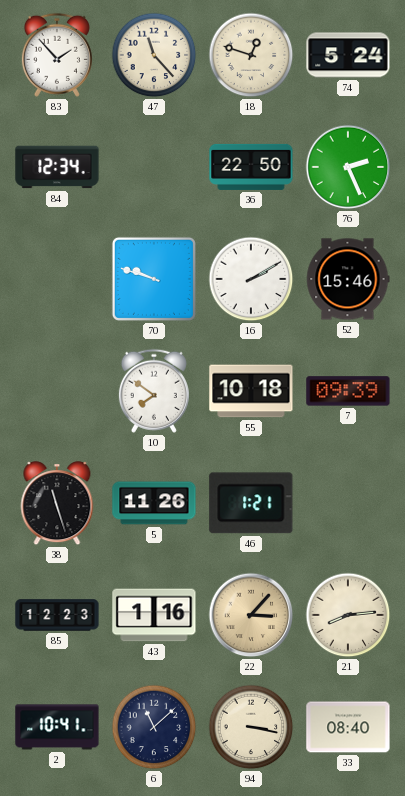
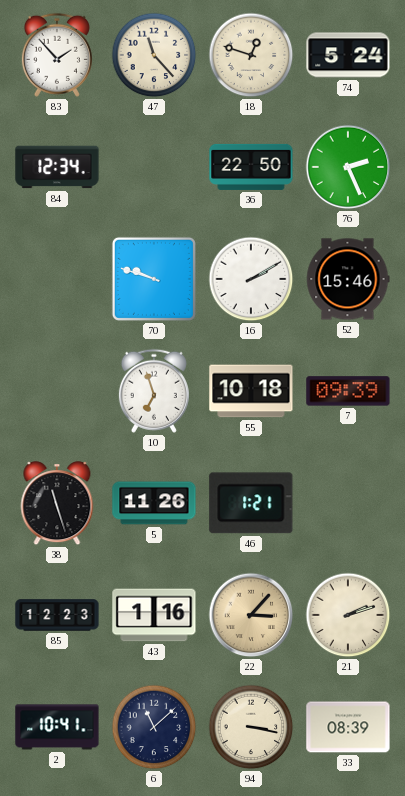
10: 7:51 -> 6:57
21: 8:14 -> 2:12
33: 08:40 -> 08:39
